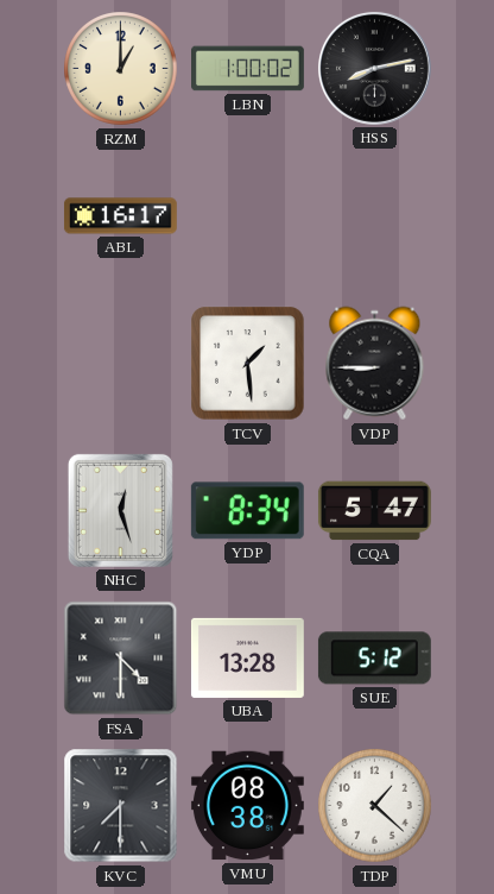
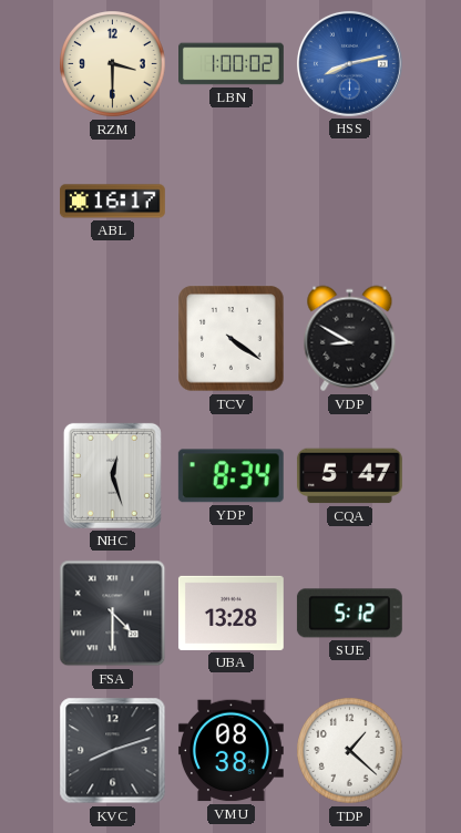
RZM: 1:00 -> 3:30
HSS dial: black -> blue
TCV: 1:29 -> 4:21
VDP: 8:45 -> 8:50
KVC: 7:30 -> 8:12
